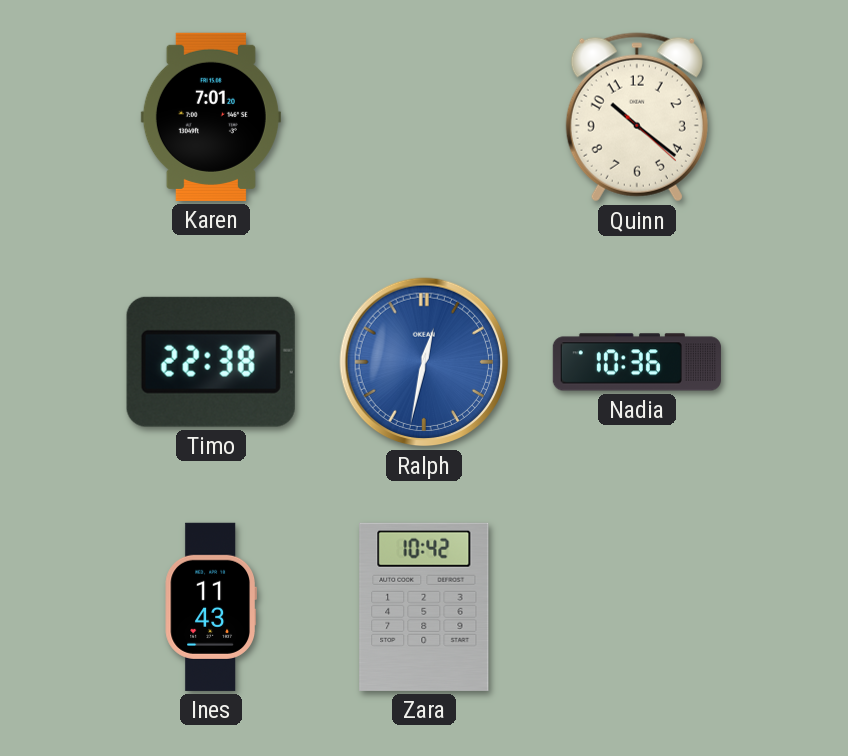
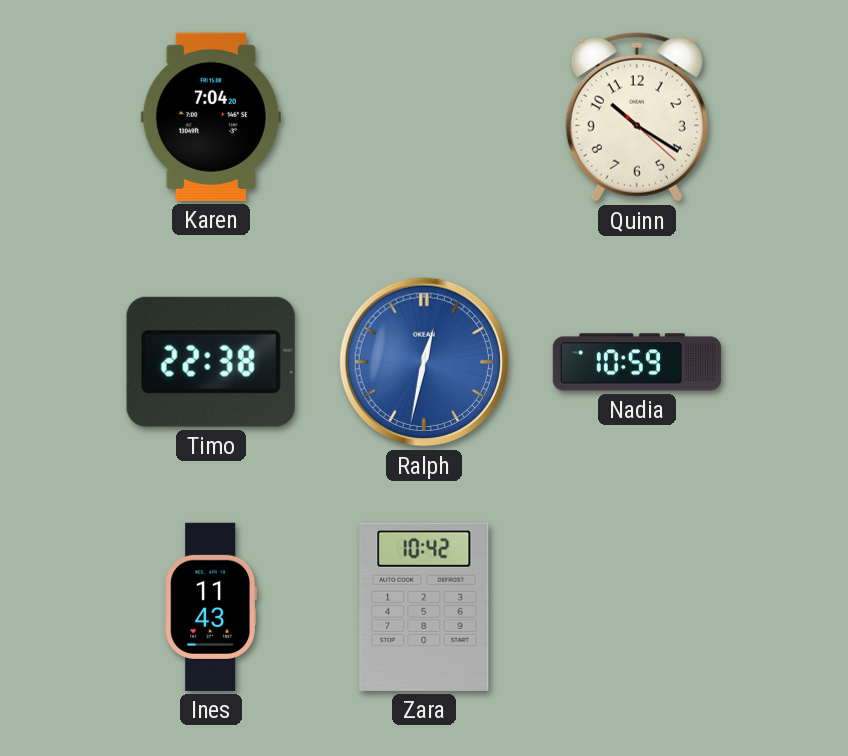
Karen: 7:01 -> 7:04
Quinn: 10:21 -> 10:20
Nadia: 10:36 -> 10:59
